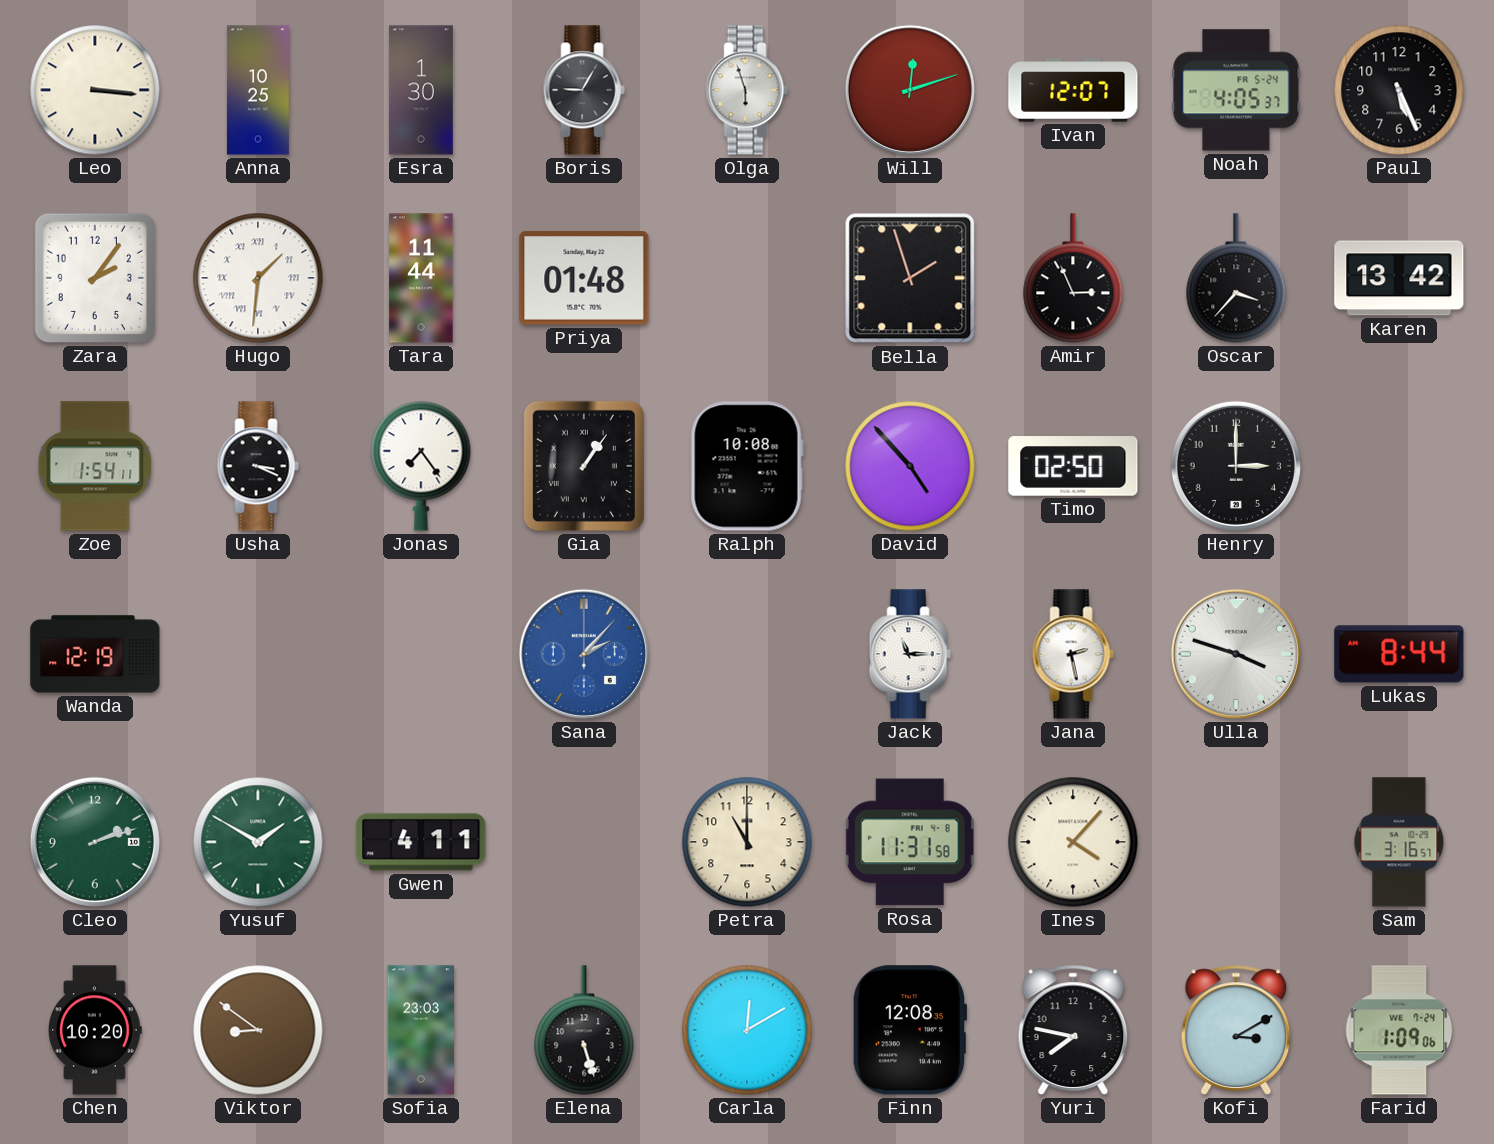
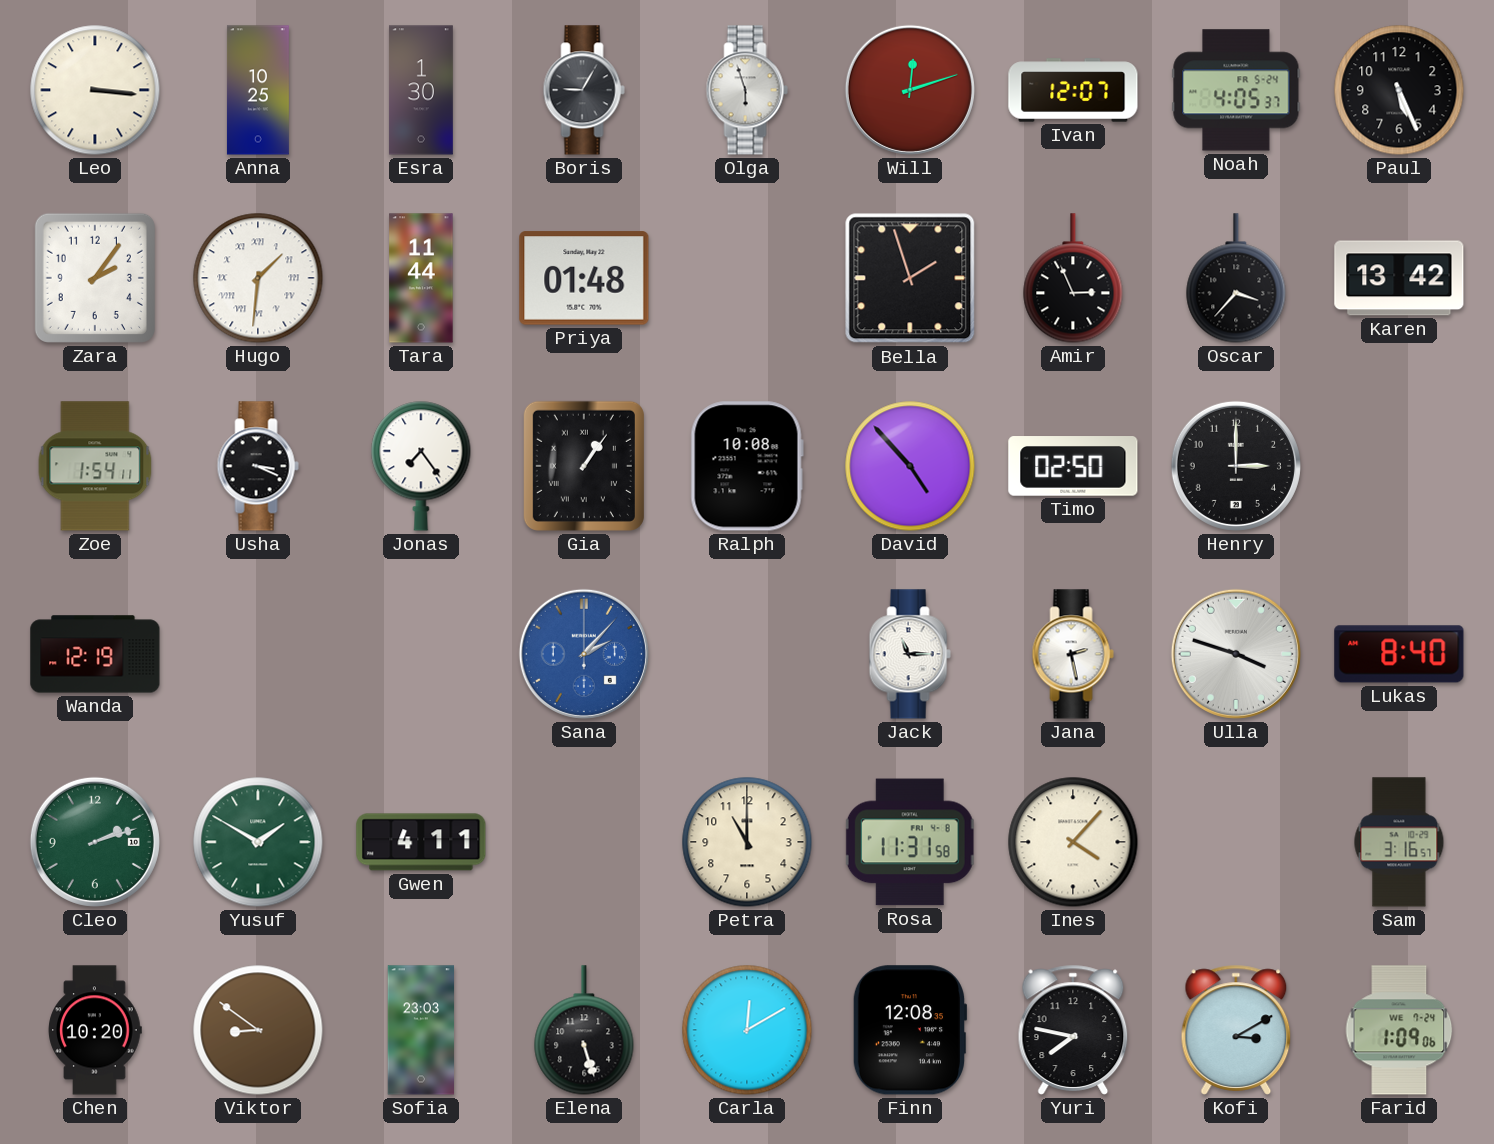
Lukas: 8:44 -> 8:40
